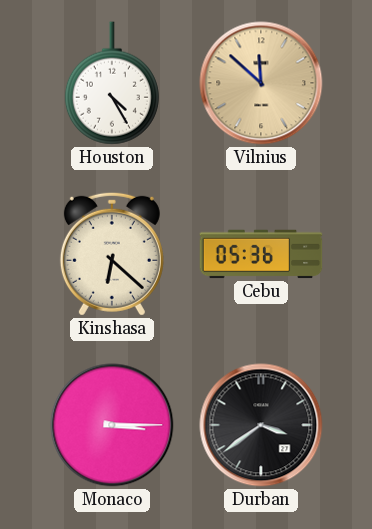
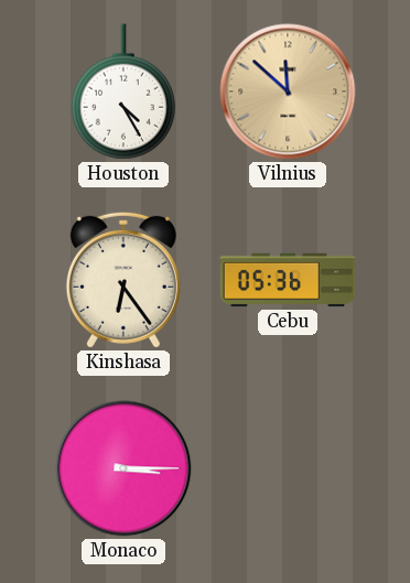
Kinshasa: 6:22 -> 6:24
Durban: 3:39 -> none
